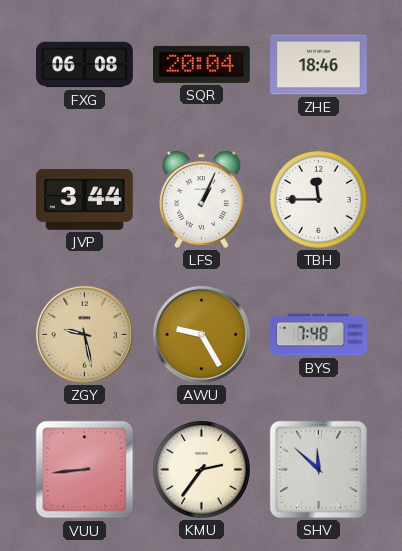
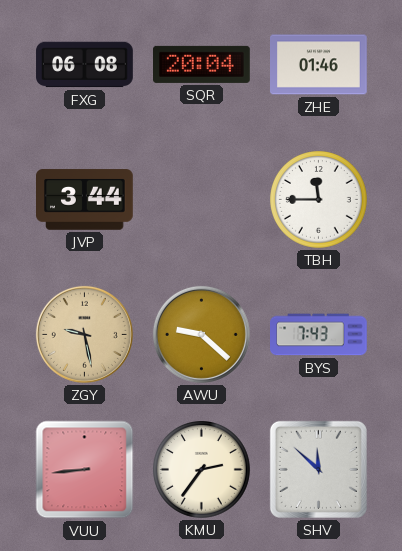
ZHE: 18:46 -> 01:46
LFS: 1:04 -> none
AWU: 9:25 -> 9:22
BYS: 7:48 -> 7:43
